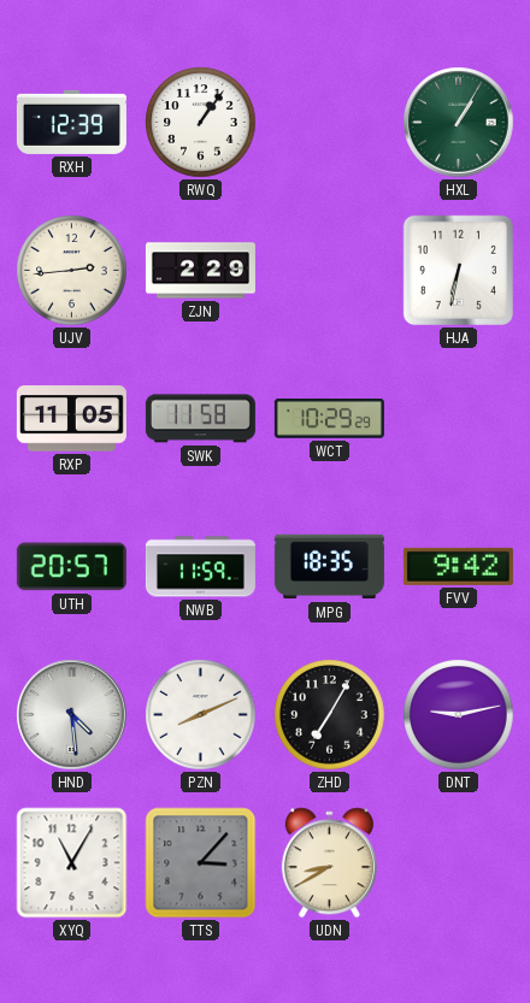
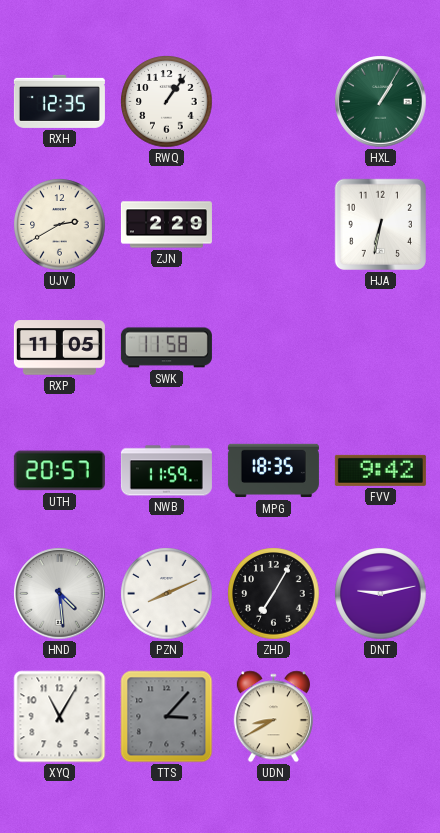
RXH: 12:39 -> 12:35
UJV: 2:44 -> 2:40
WCT: 10:29 -> none
